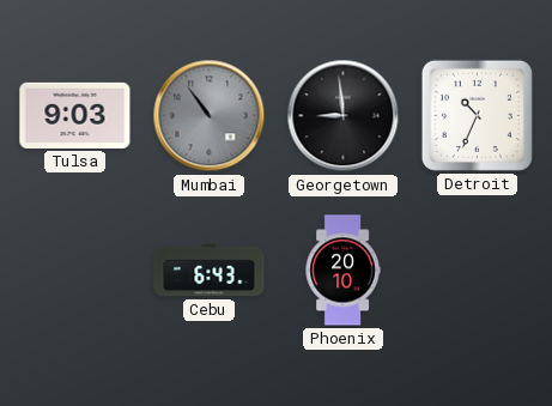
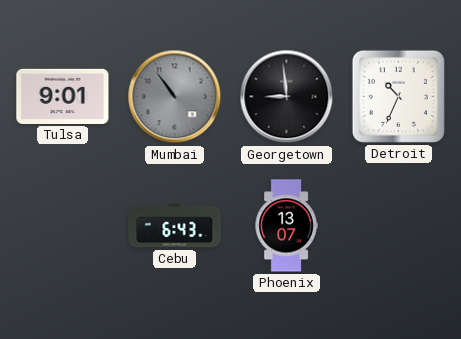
Tulsa: 9:03 -> 9:01
Phoenix: 20:10 -> 13:07
